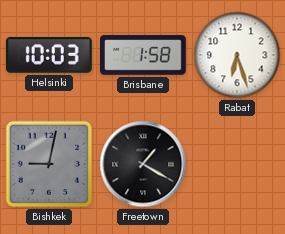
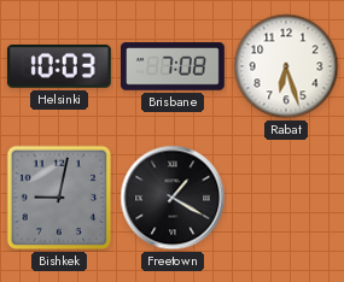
Brisbane: 1:58 -> 7:08
